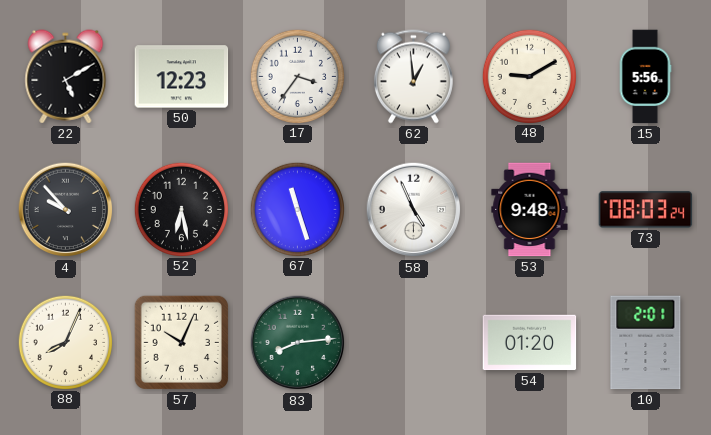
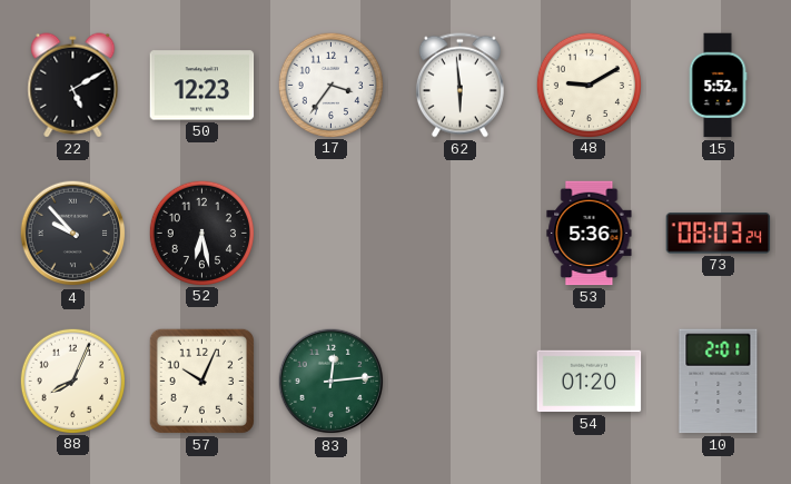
62: 12:59 -> 5:59
15: 5:56 -> 5:52
67: 11:27 -> none
58: 4:56 -> none
53: 9:48 -> 5:36
83: 8:14 -> 12:14
